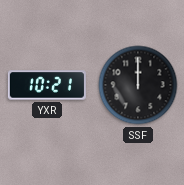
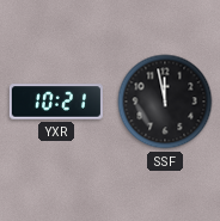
SSF: 12:00 -> 11:58
